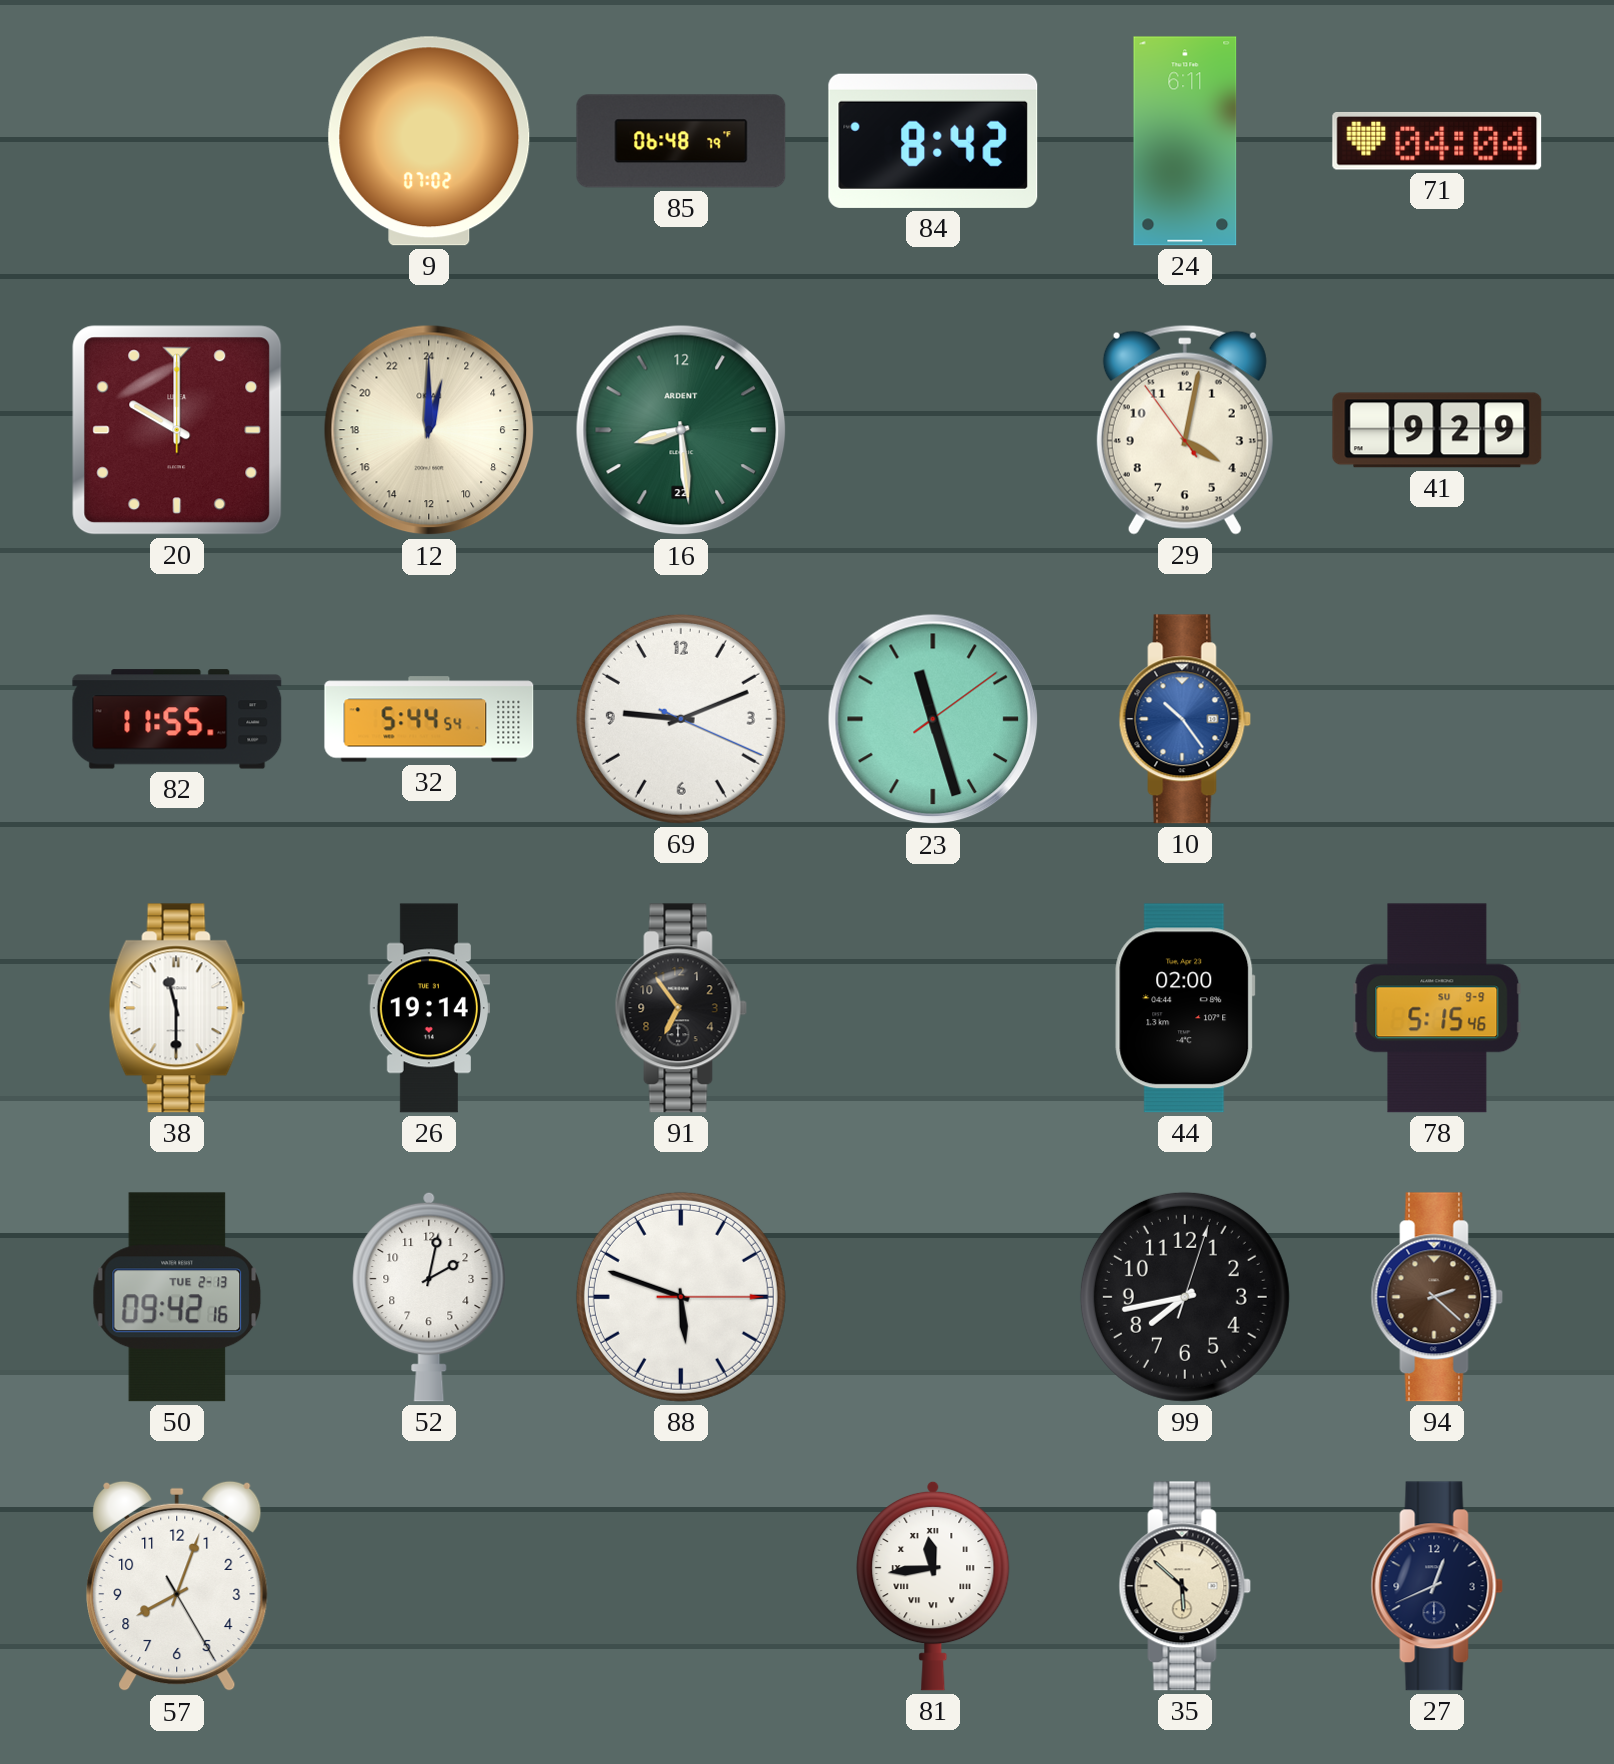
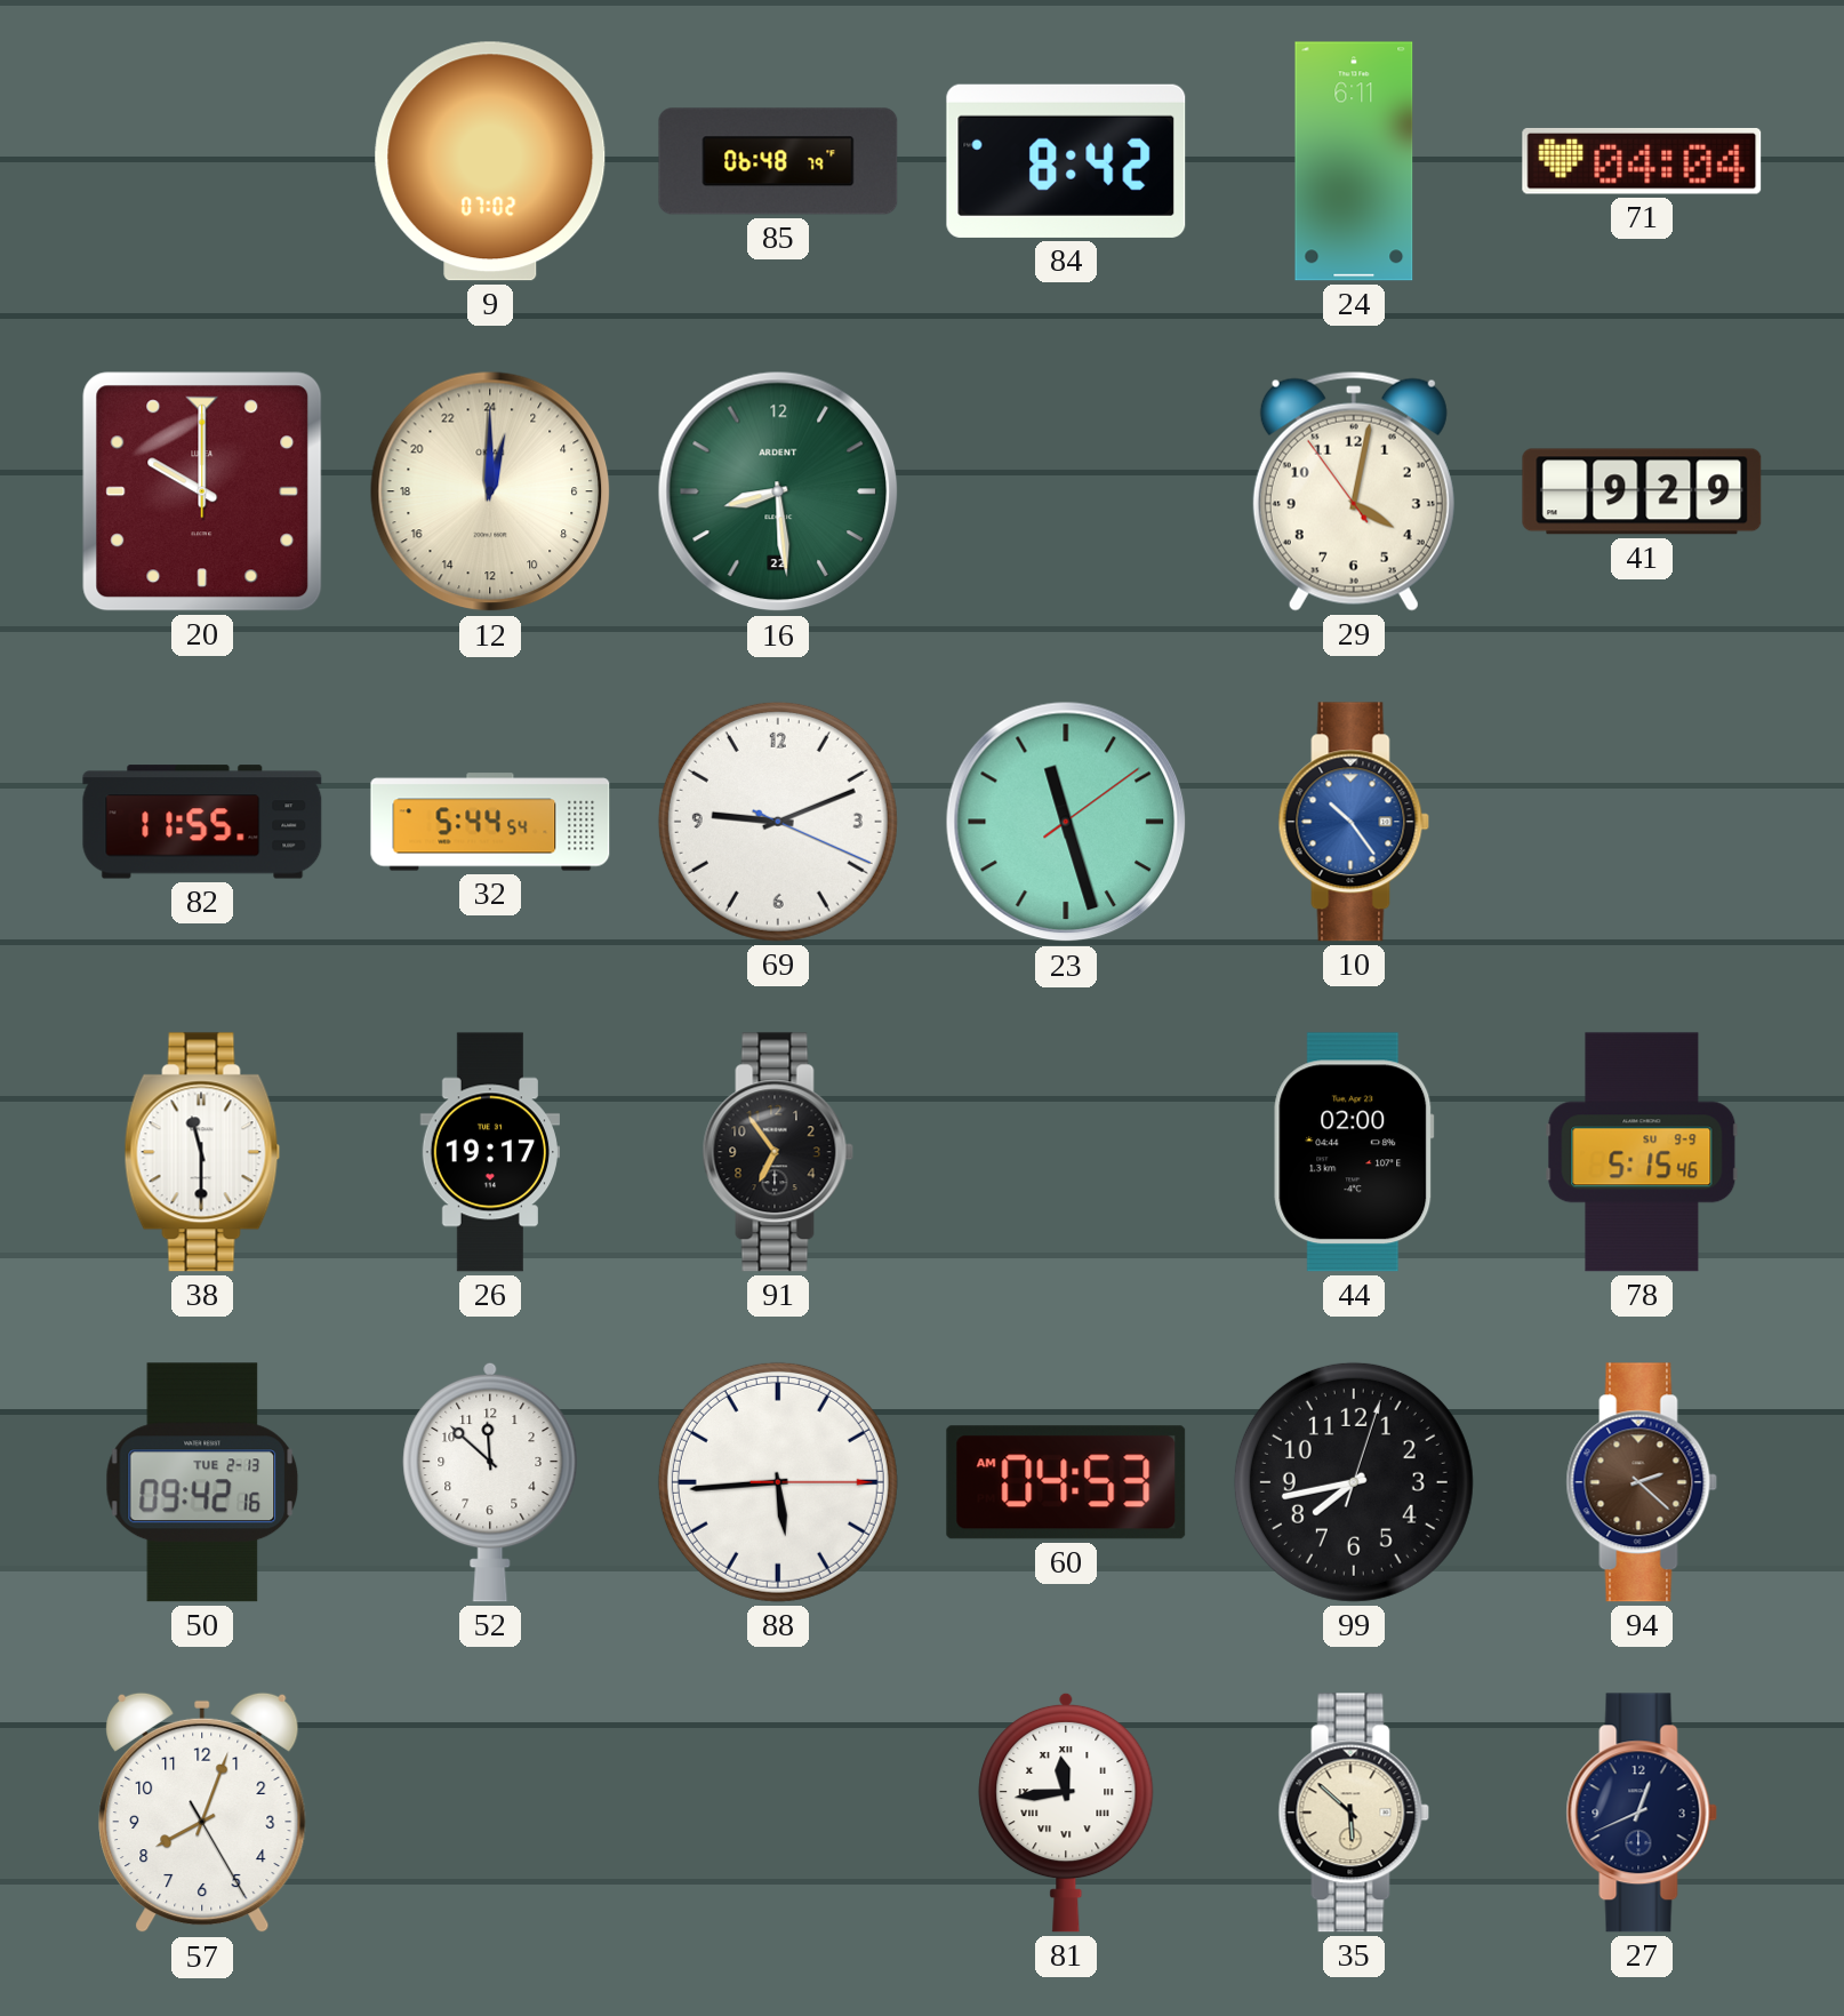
26: 19:14 -> 19:17
52: 2:02 -> 11:52
88: 5:48 -> 5:44
60: none -> 04:53
